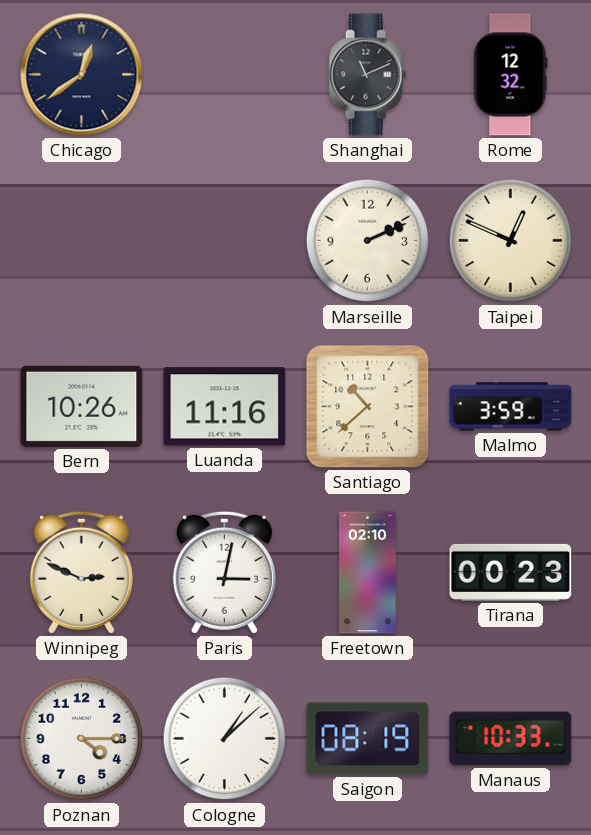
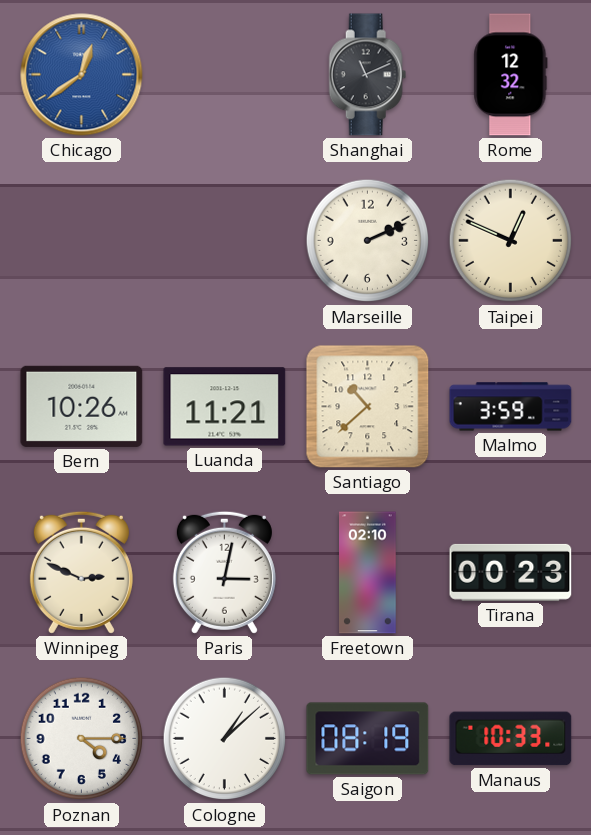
Chicago dial: navy -> blue
Luanda: 11:16 -> 11:21
